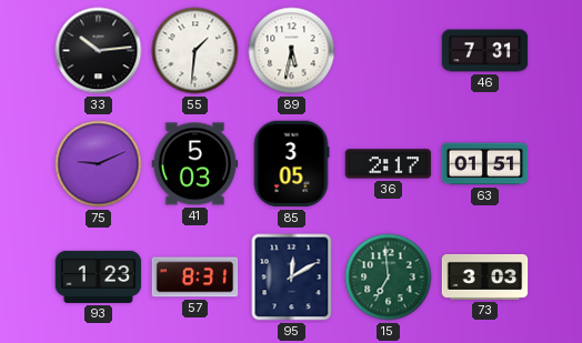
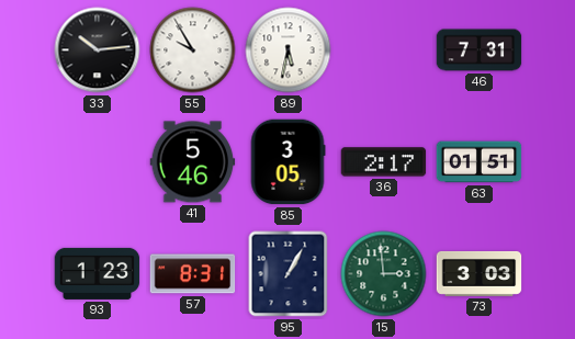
55: 1:31 -> 9:55
75: 9:11 -> none
41: 5:03 -> 5:46
95: 12:10 -> 1:05
15: 6:59 -> 2:59
